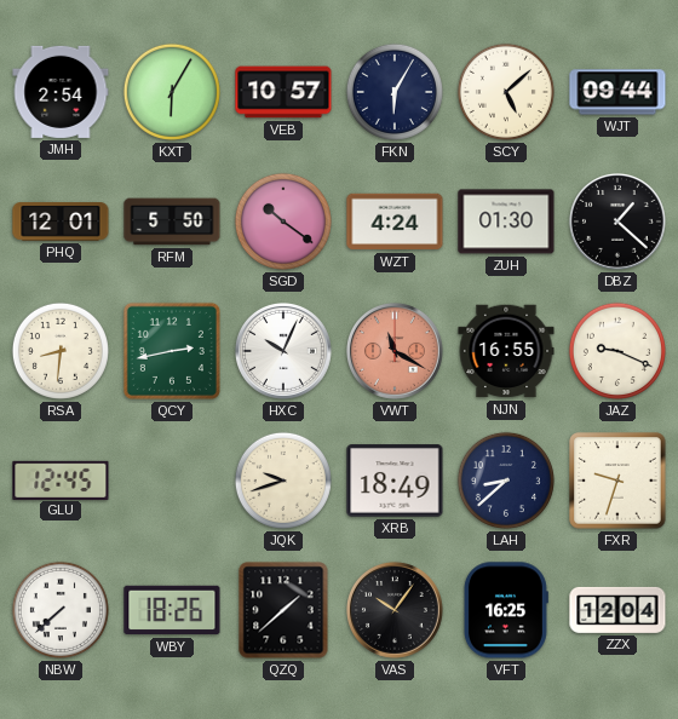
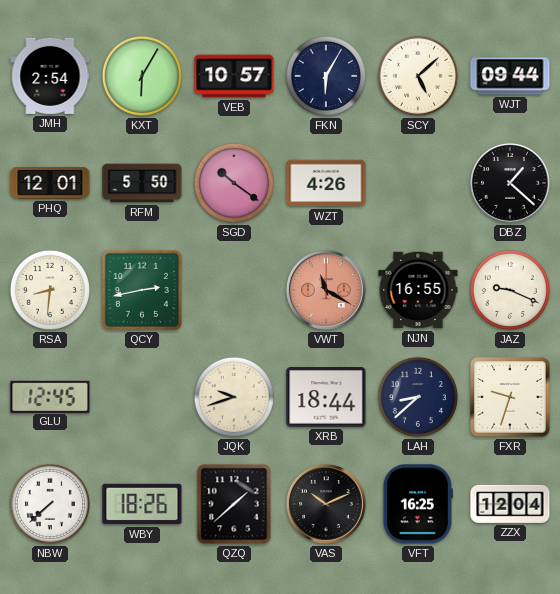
WZT: 4:24 -> 4:26
ZUH: 01:30 -> none
HXC: 10:04 -> none
XRB: 18:49 -> 18:44
VAS: 10:06 -> 10:11
